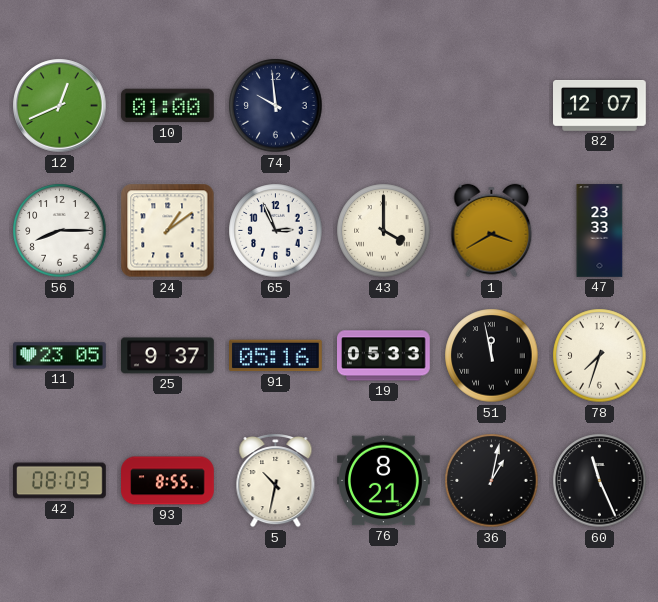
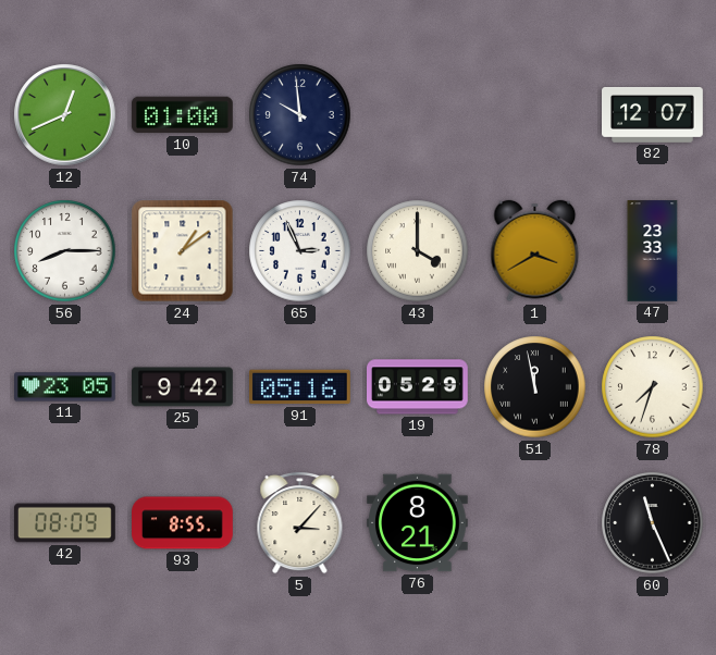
25: 9:37 -> 9:42
19: 05:33 -> 05:29
5: 10:32 -> 3:07
36: 1:02 -> none
